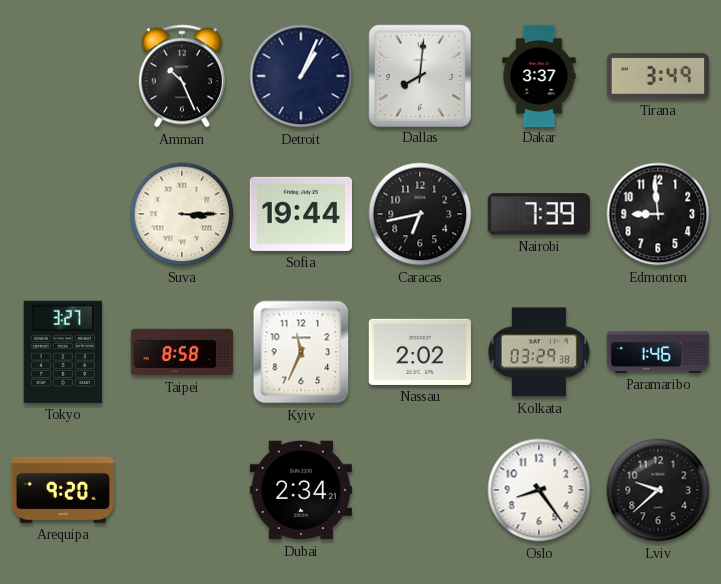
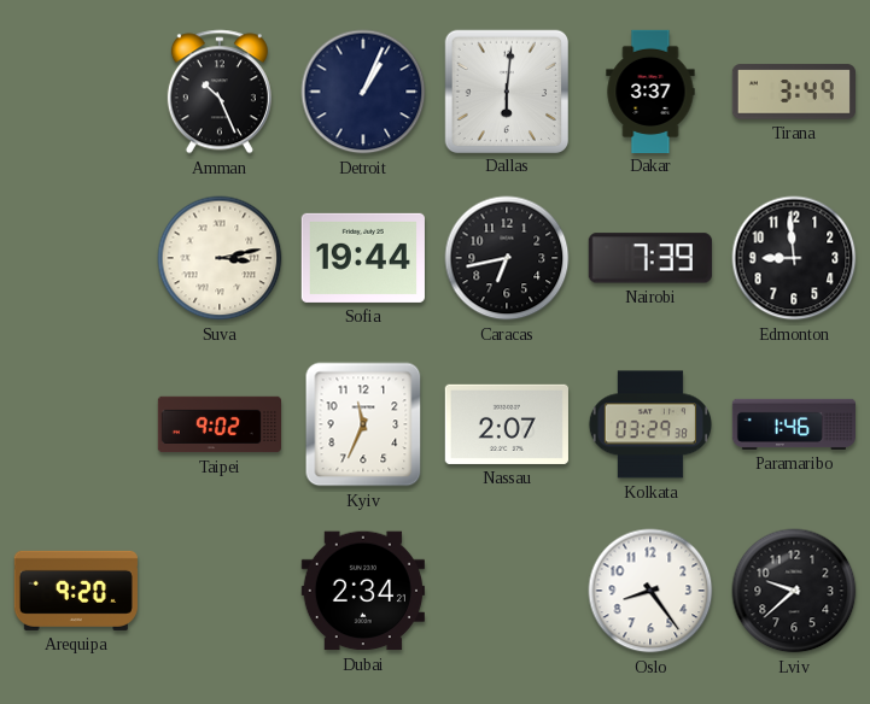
Dallas: 8:01 -> 6:01
Suva: 3:15 -> 3:13
Tokyo: 3:27 -> none
Taipei: 8:58 -> 9:02
Nassau: 2:02 -> 2:07
